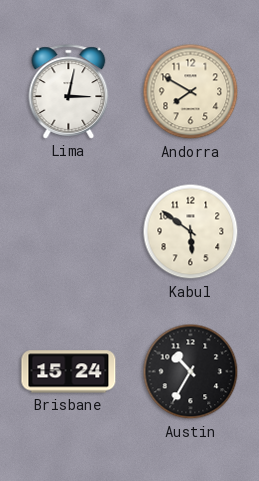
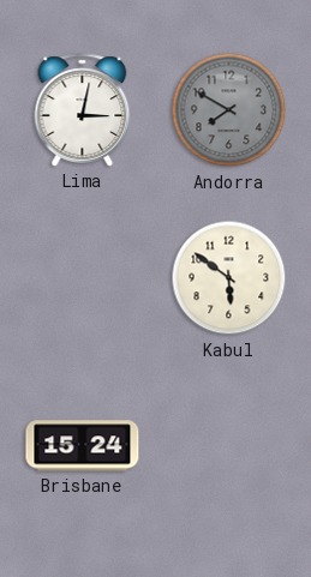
Andorra dial: cream -> grey
Austin: 10:35 -> none
